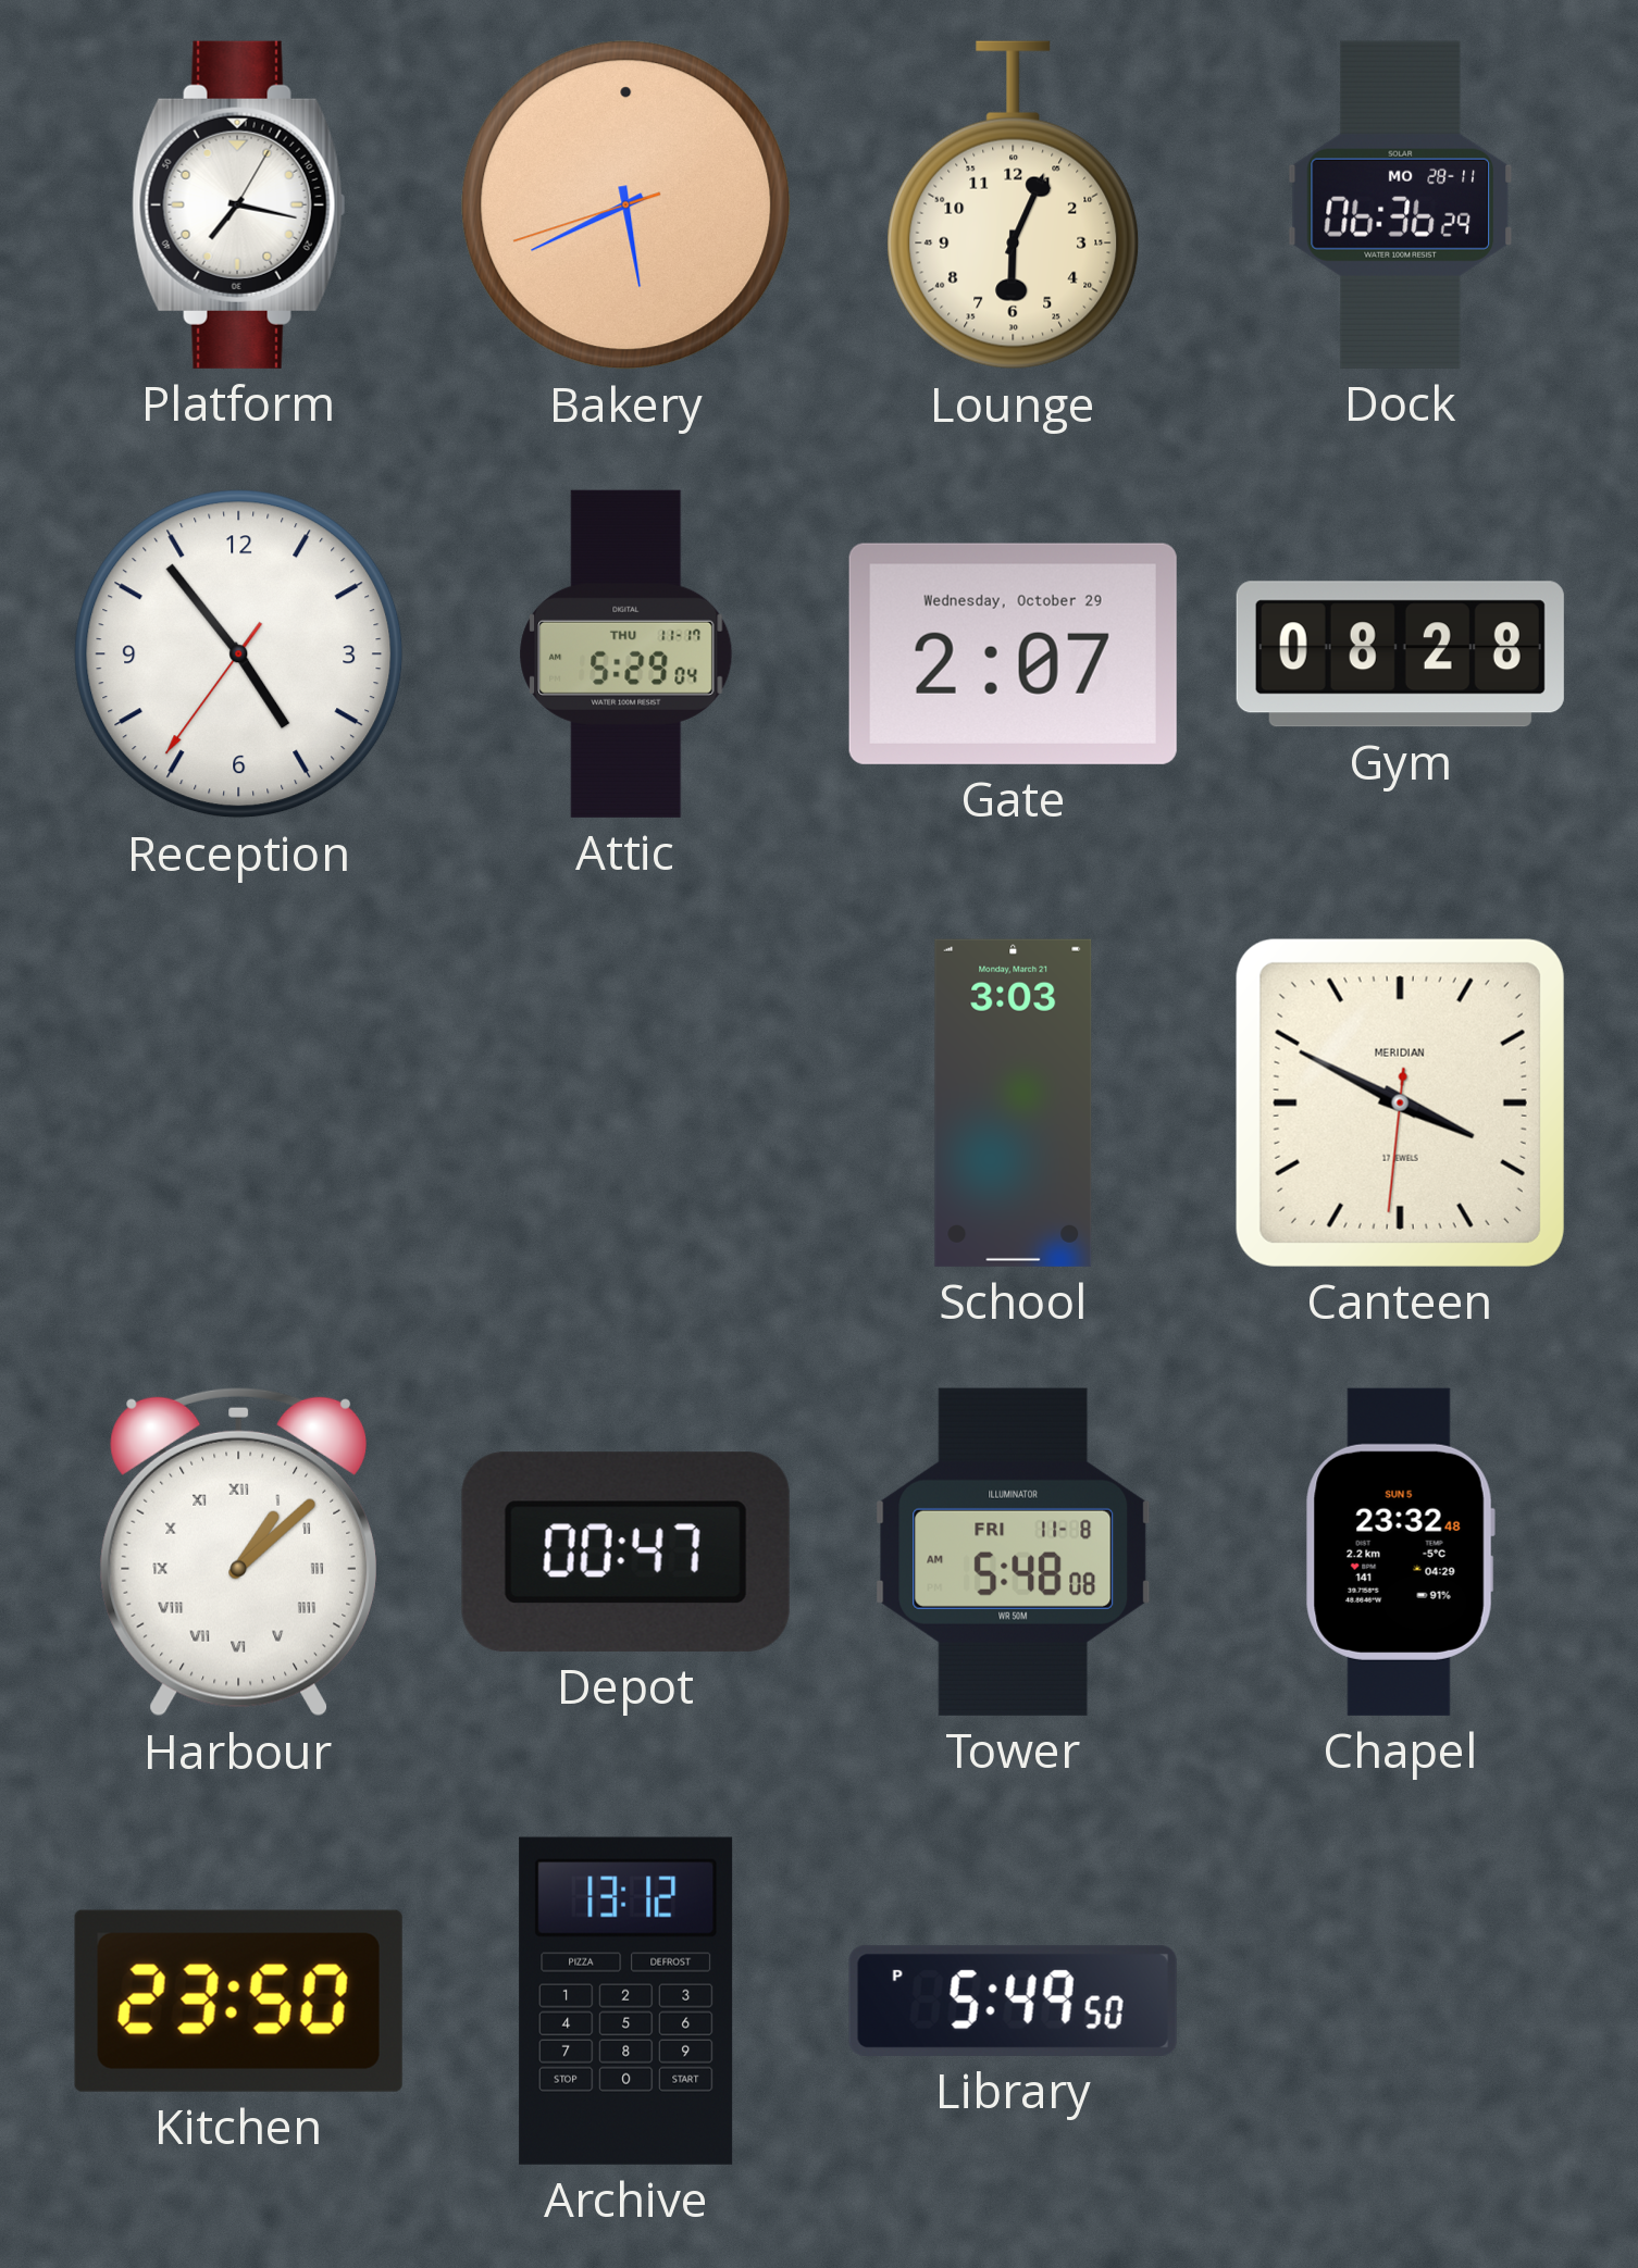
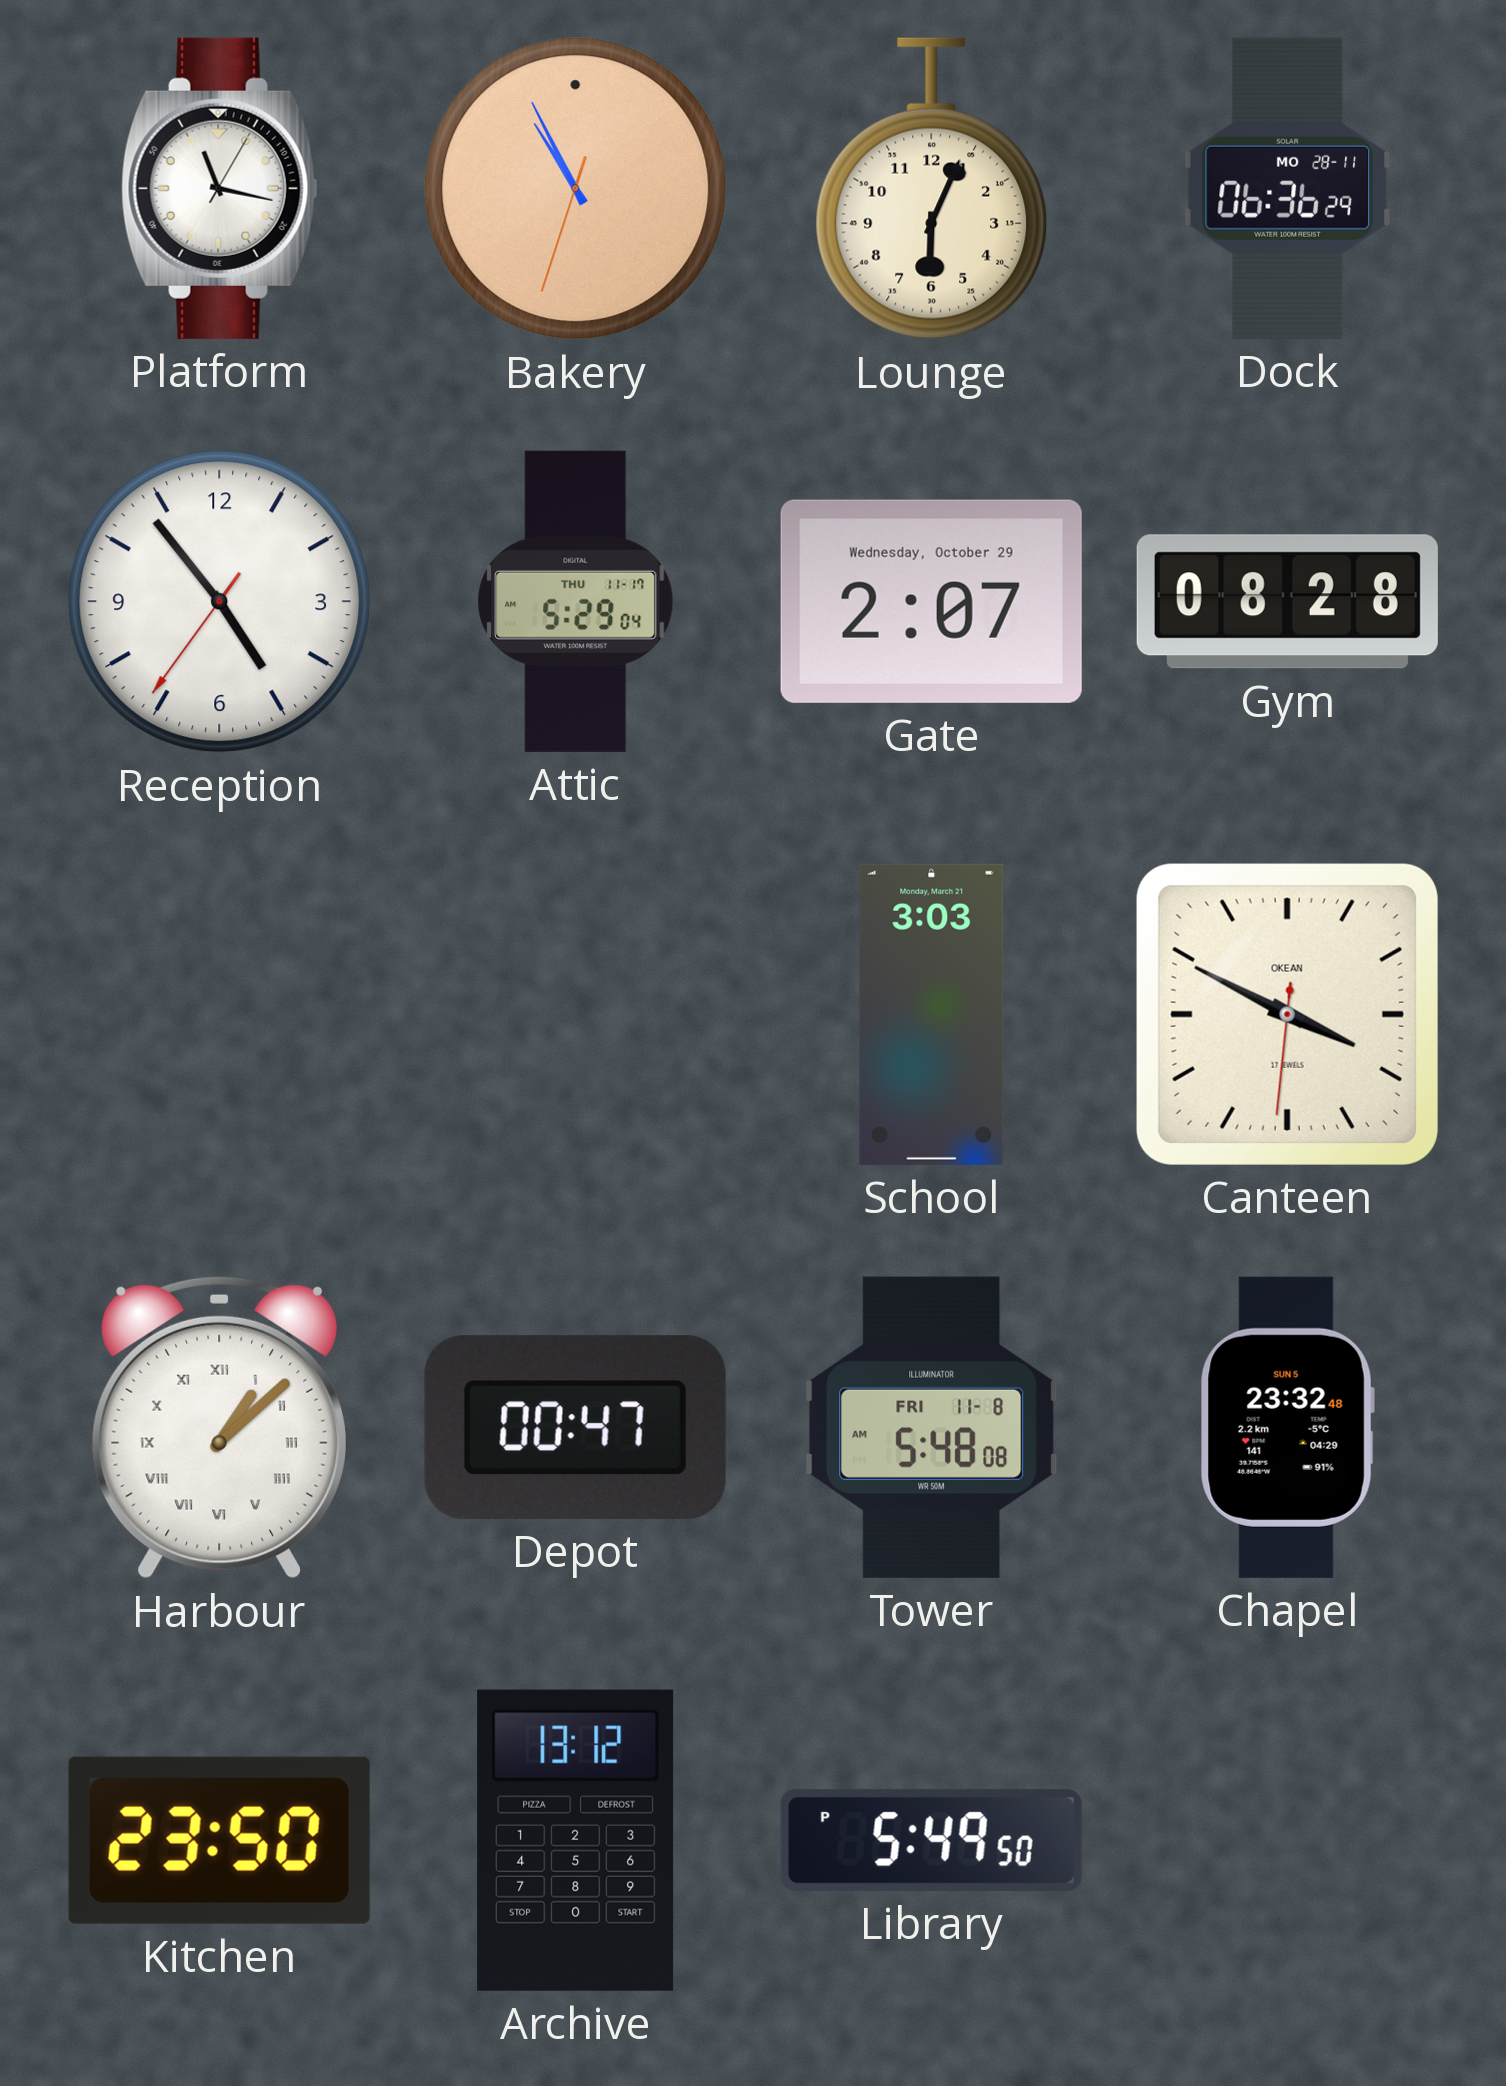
Platform: 7:17 -> 11:17
Bakery: 5:40 -> 10:55
Canteen brand: MERIDIAN -> OKEAN
